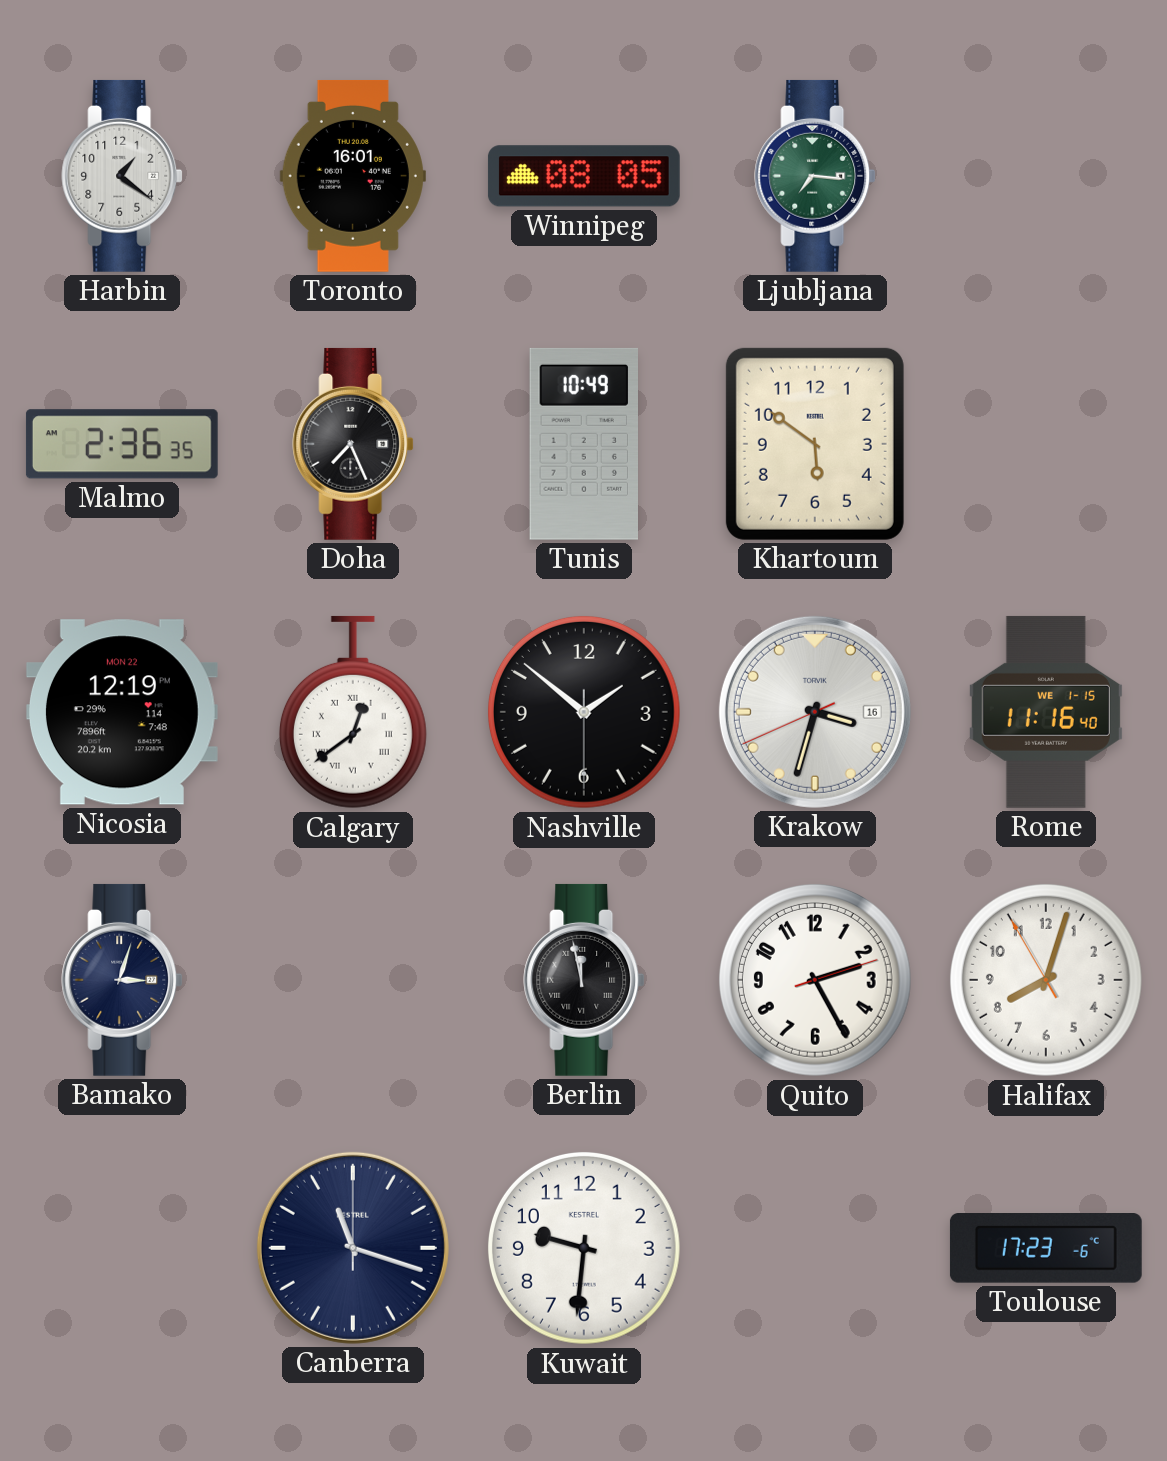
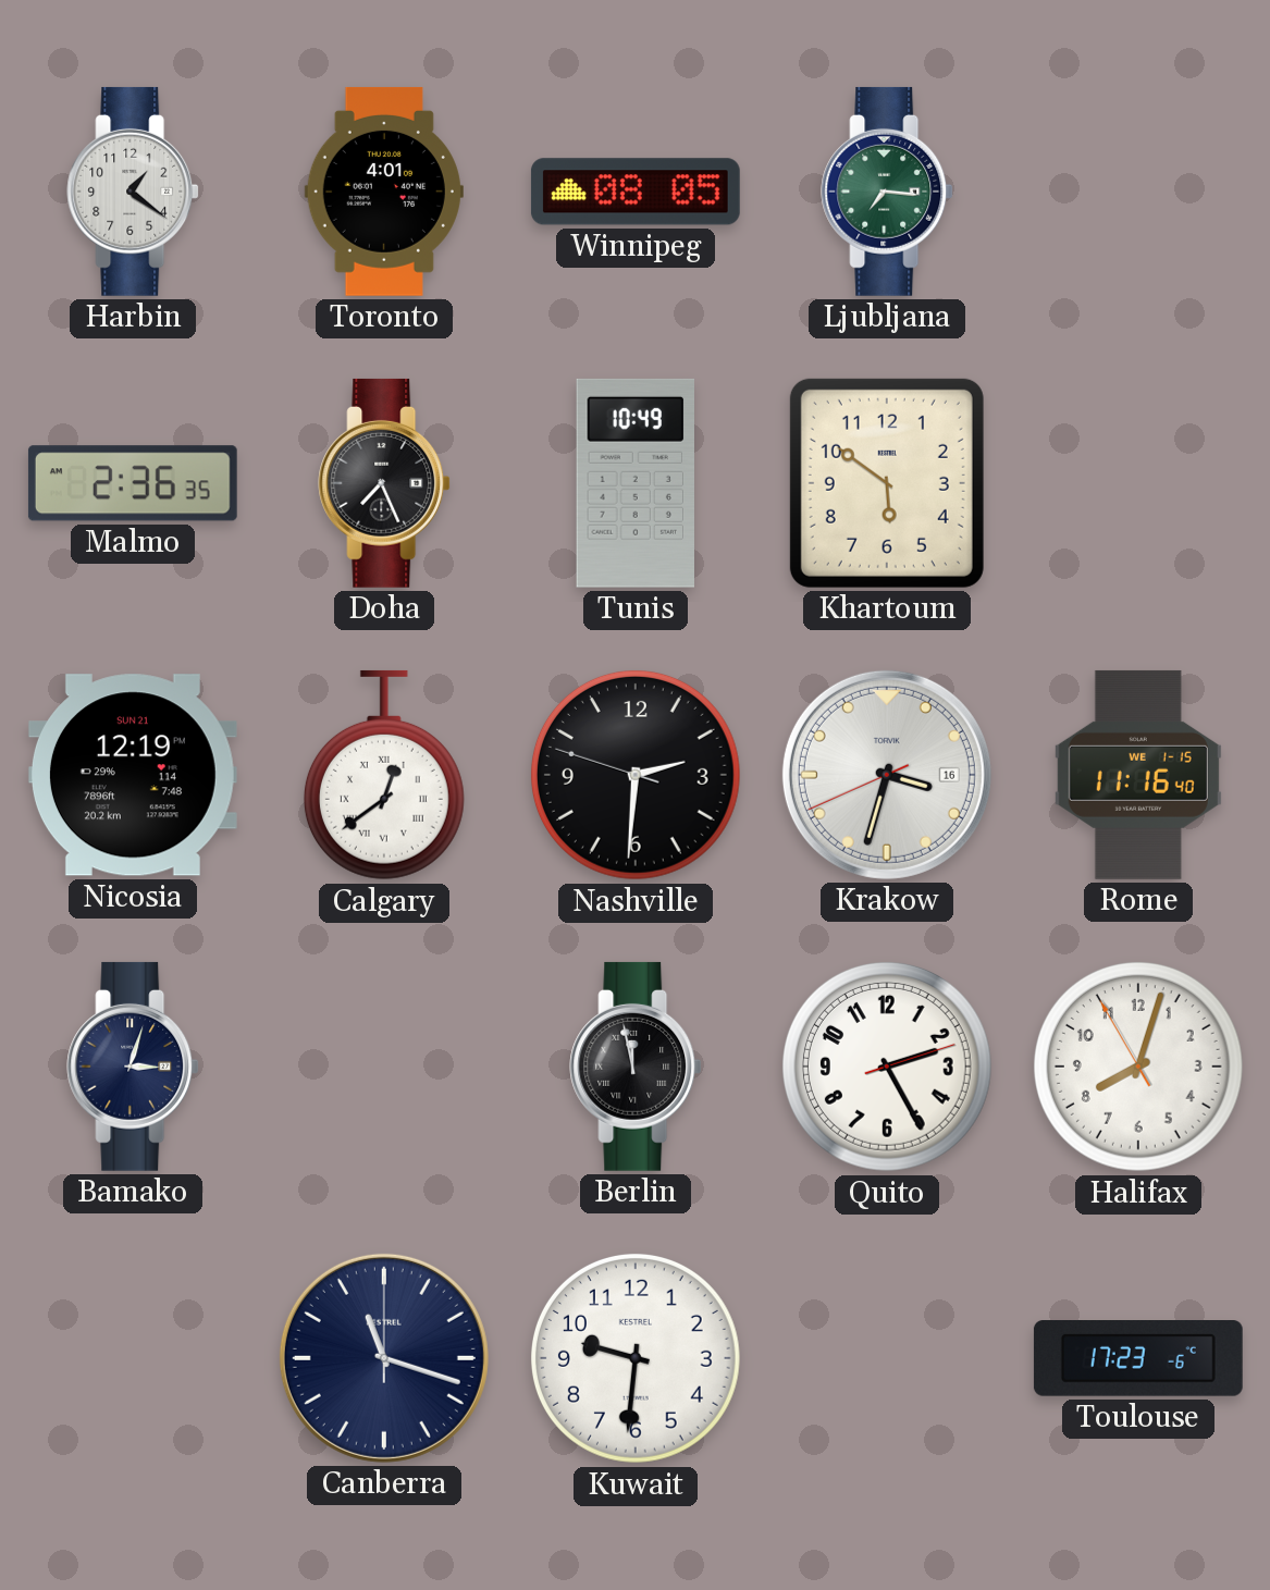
Toronto: 16:01 -> 4:01
Nicosia date: MON 22 -> SUN 21
Nashville: 1:51 -> 2:30
